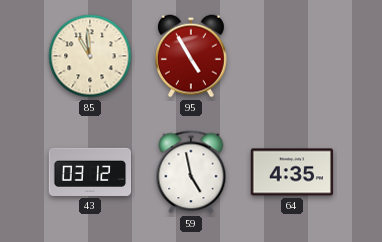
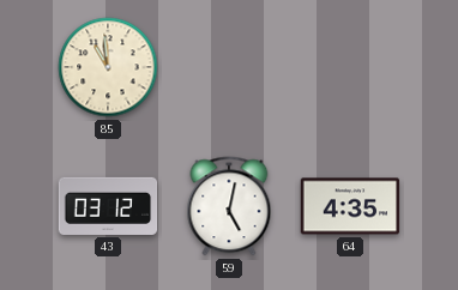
95: 4:55 -> none
59: 4:58 -> 5:02
